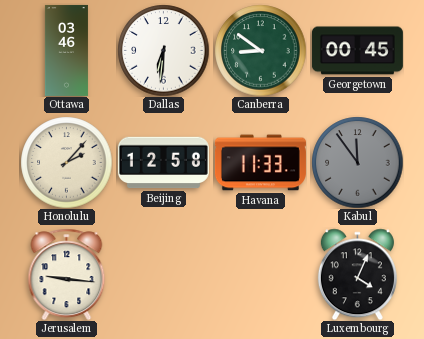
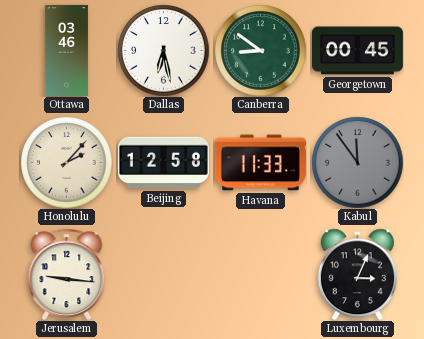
Dallas: 6:31 -> 6:28
Luxembourg: 4:04 -> 3:04
